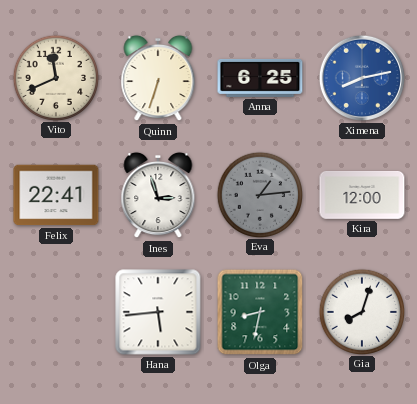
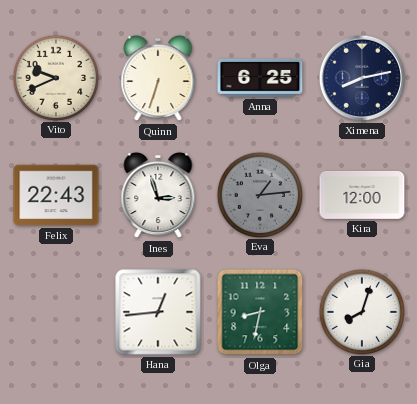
Vito: 11:41 -> 9:41
Ximena dial: blue -> navy
Felix: 22:41 -> 22:43
Hana: 5:44 -> 12:44
